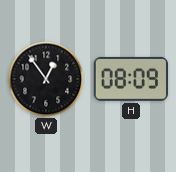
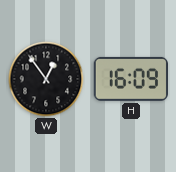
H: 08:09 -> 16:09
